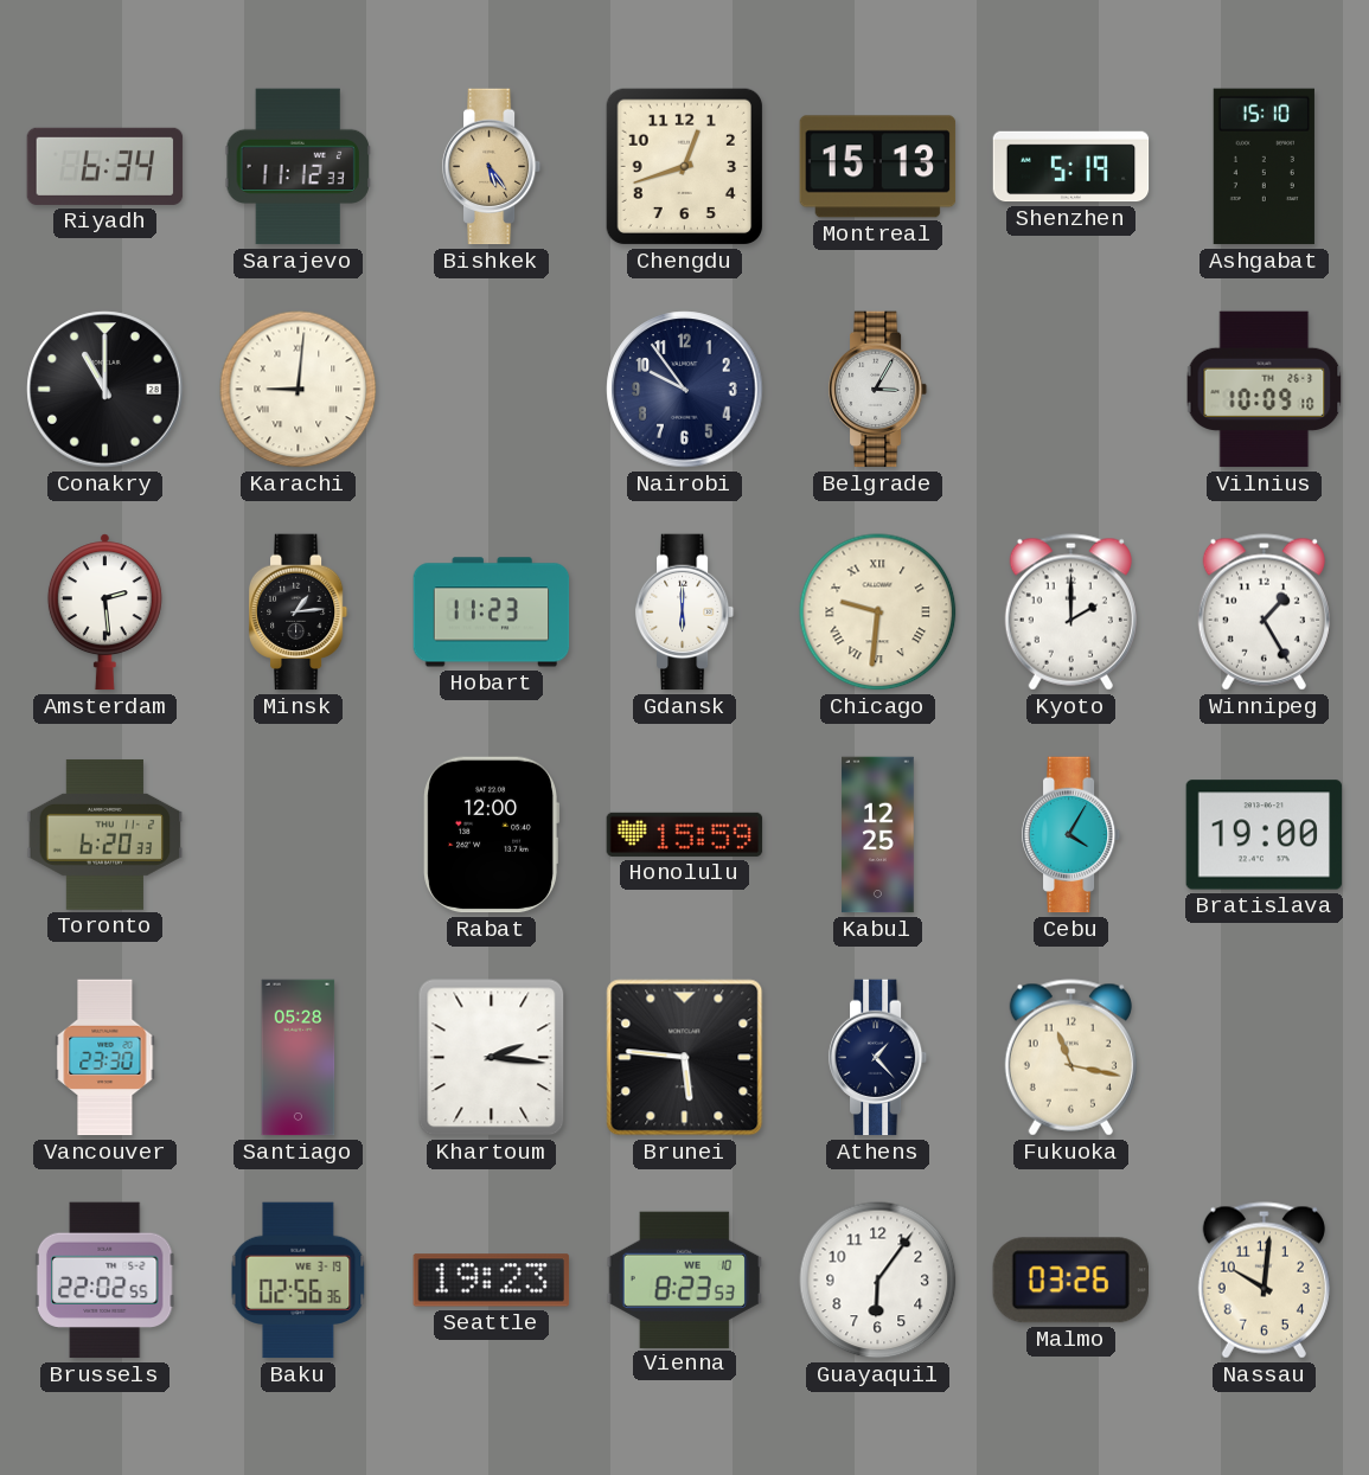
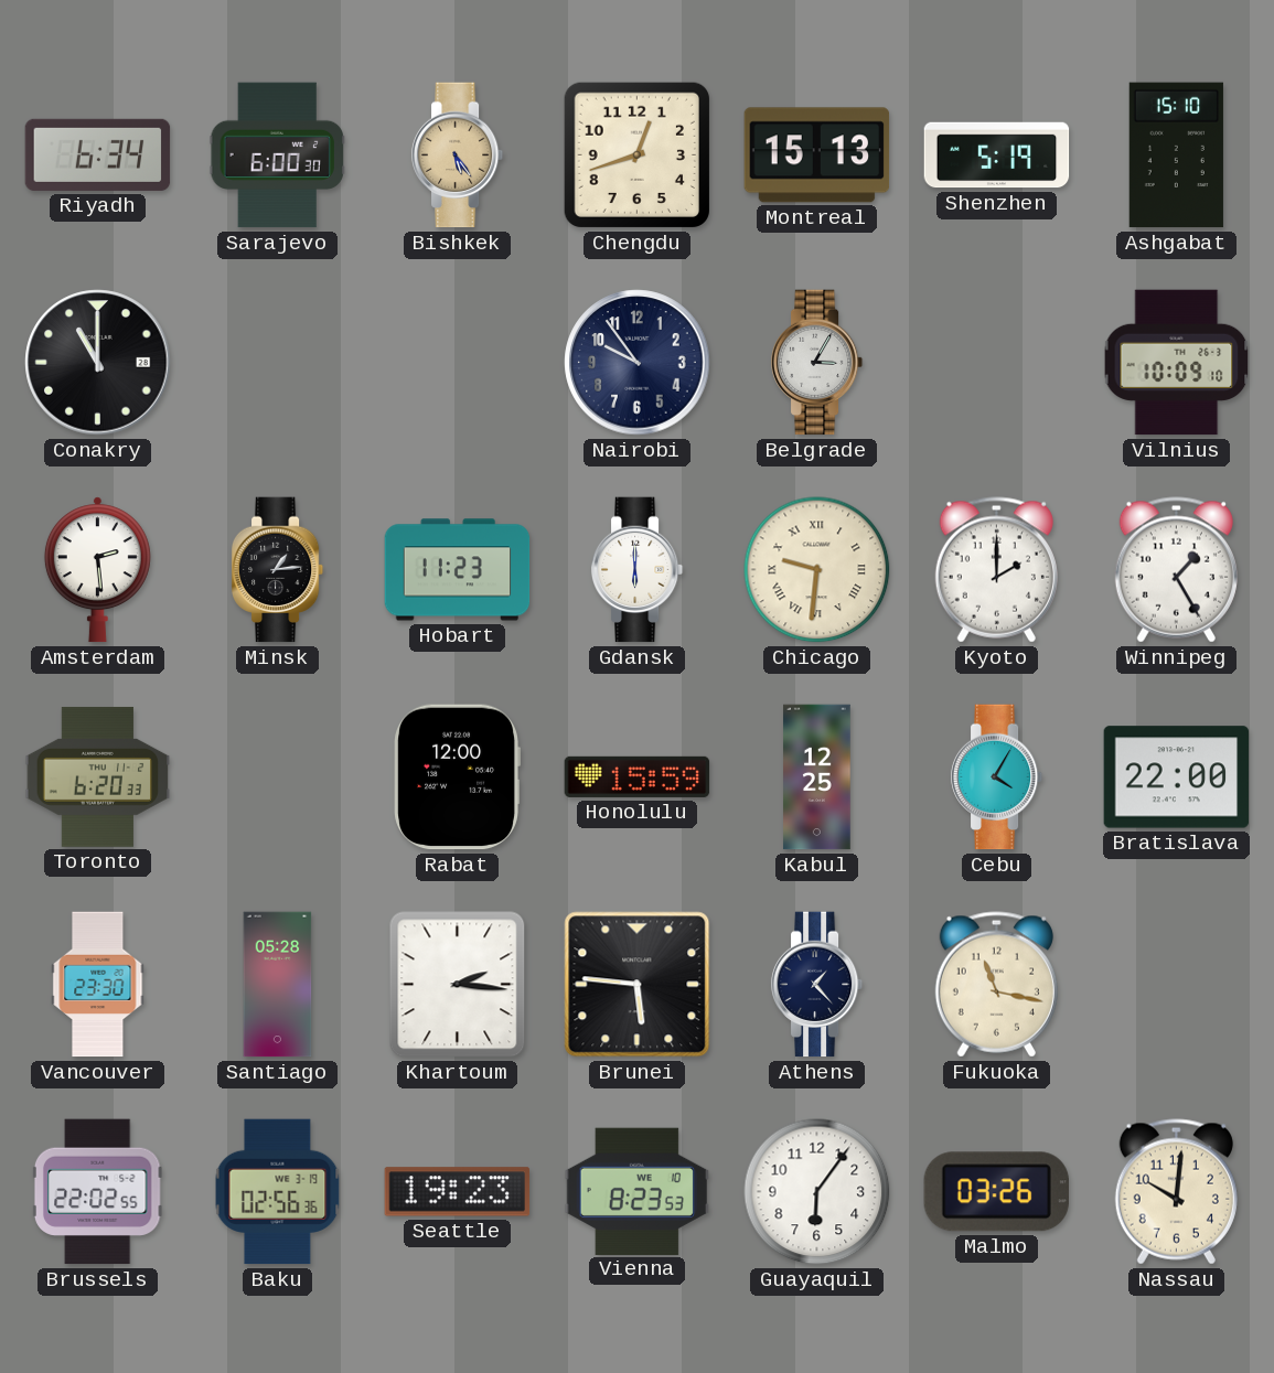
Sarajevo: 11:12 -> 6:00
Karachi: 9:01 -> none
Bratislava: 19:00 -> 22:00
